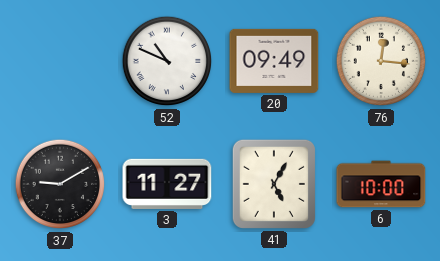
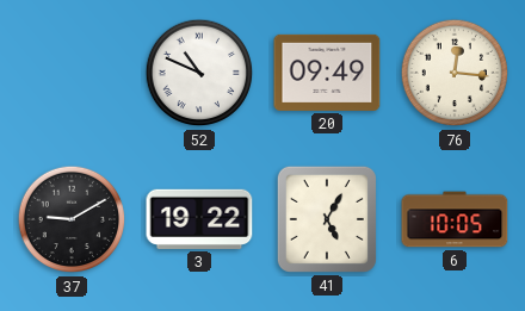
3: 11:27 -> 19:22
6: 10:00 -> 10:05
